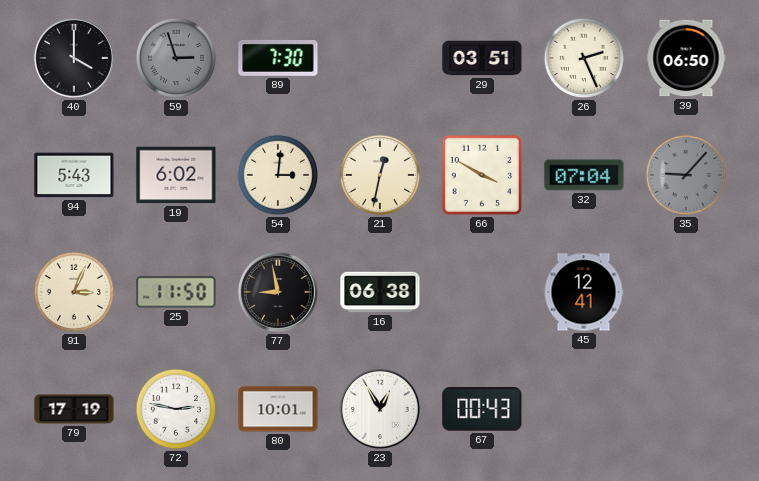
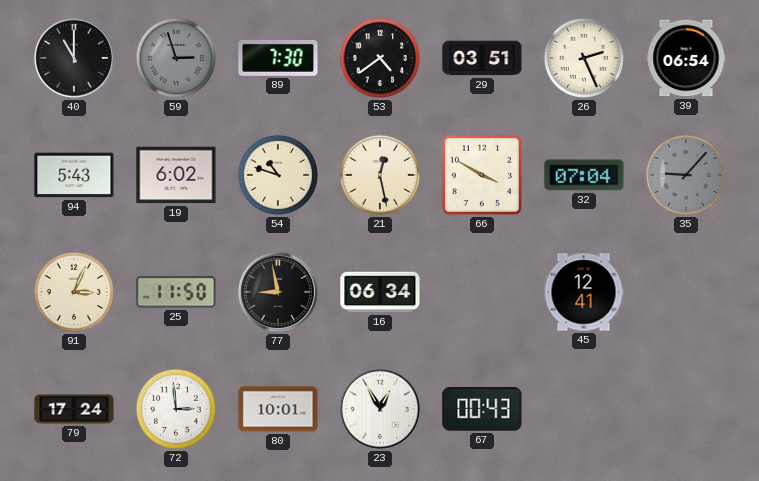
40: 4:00 -> 11:00
53: none -> 4:39
39: 06:50 -> 06:54
54: 3:01 -> 10:48
21: 12:32 -> 12:28
16: 06:38 -> 06:34
79: 17:19 -> 17:24
72: 2:47 -> 2:59
